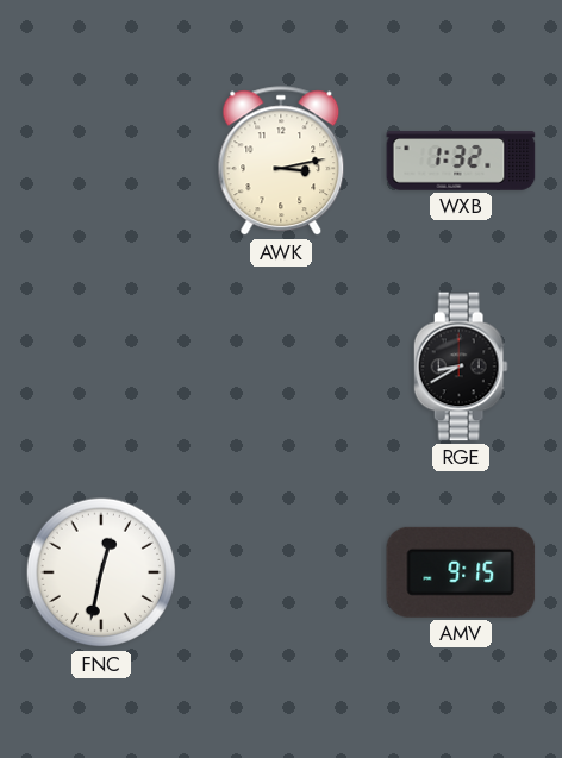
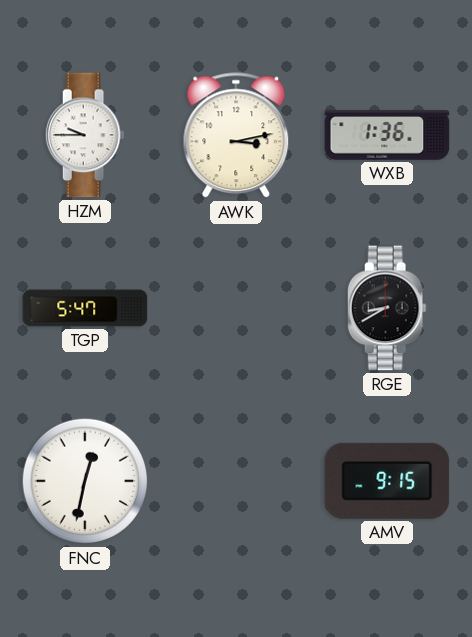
HZM: none -> 9:45
WXB: 1:32 -> 1:36
TGP: none -> 5:47
